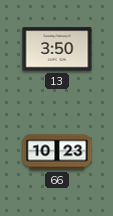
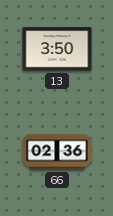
66: 10:23 -> 02:36
